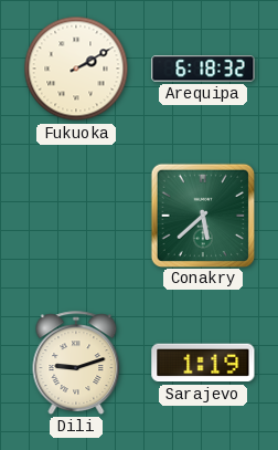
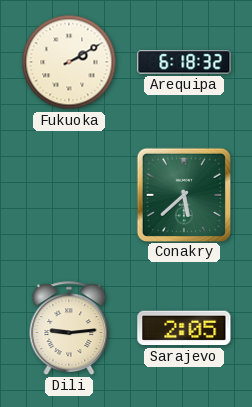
Dili: 9:12 -> 9:14
Sarajevo: 1:19 -> 2:05
